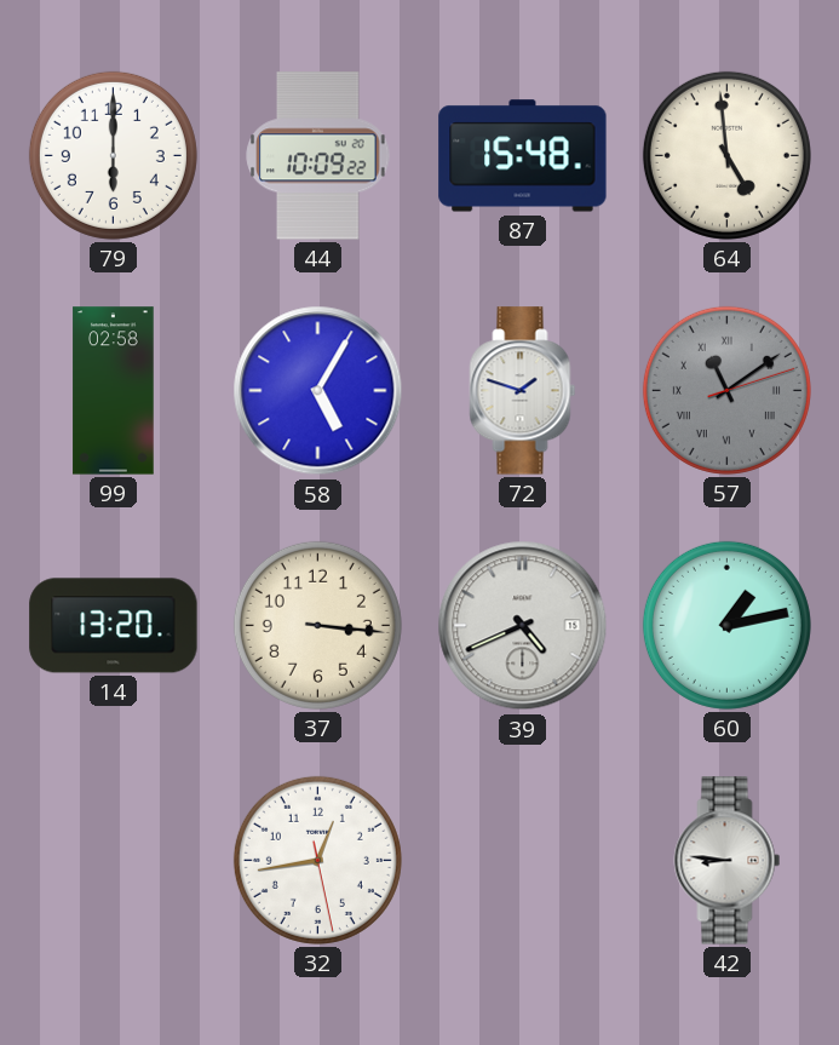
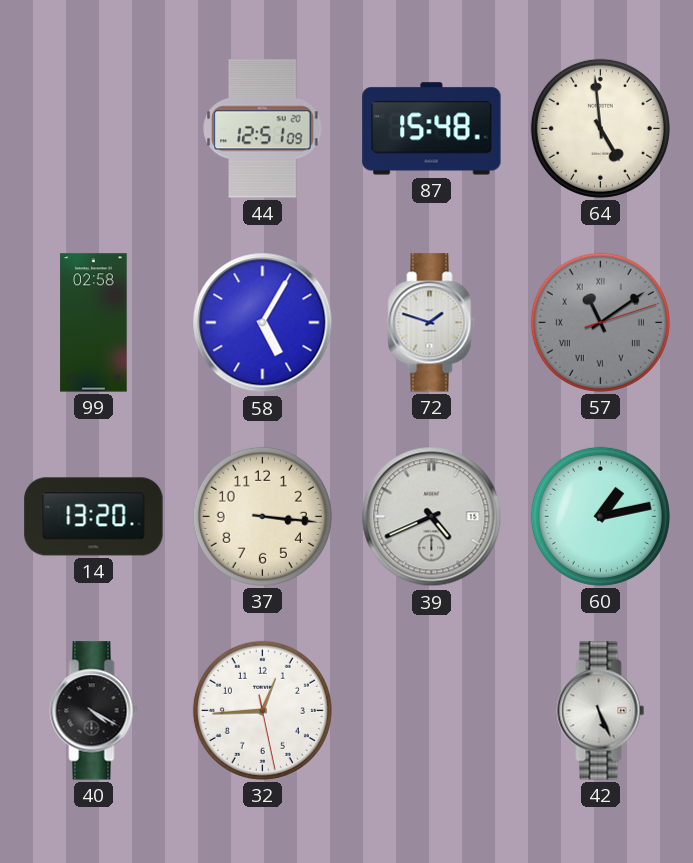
79: 6:00 -> none
44: 10:09 -> 12:51
40: none -> 4:20
32: 12:43 -> 12:44
42: 8:46 -> 5:26
